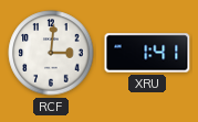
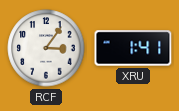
RCF: 3:01 -> 3:06
